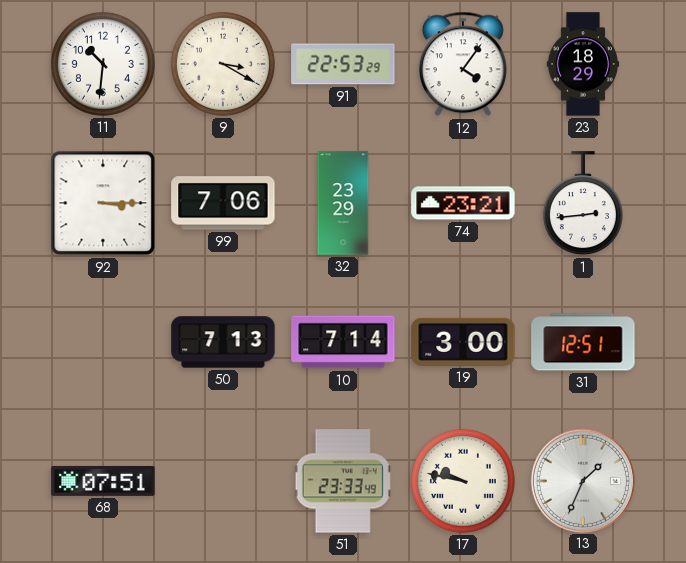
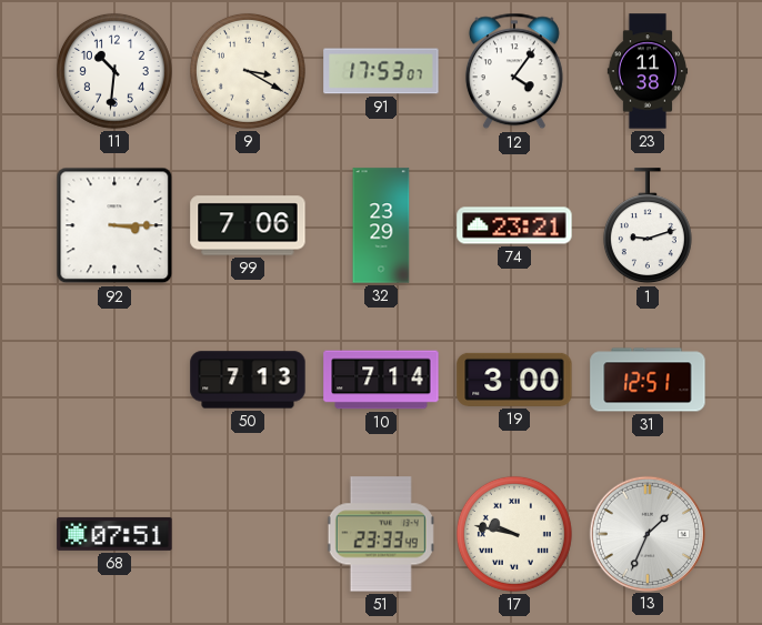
91: 22:53 -> 17:53
23: 18:29 -> 11:38
1: 2:44 -> 9:12
